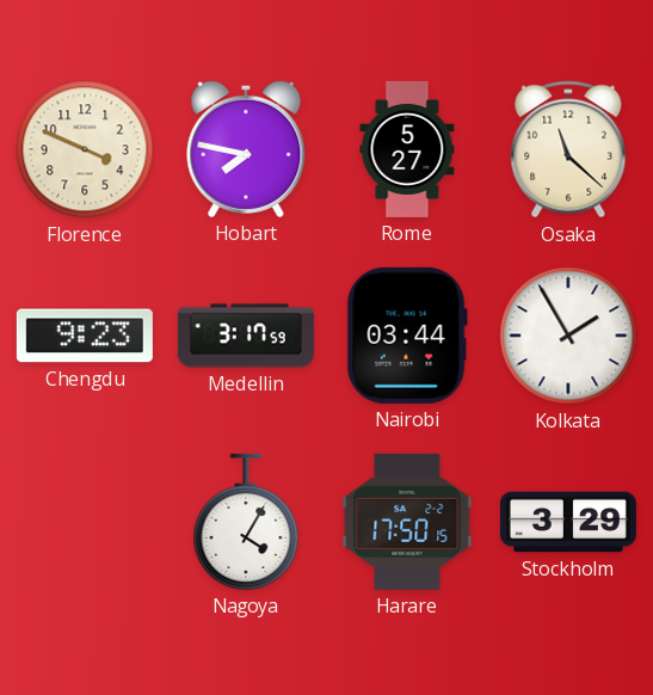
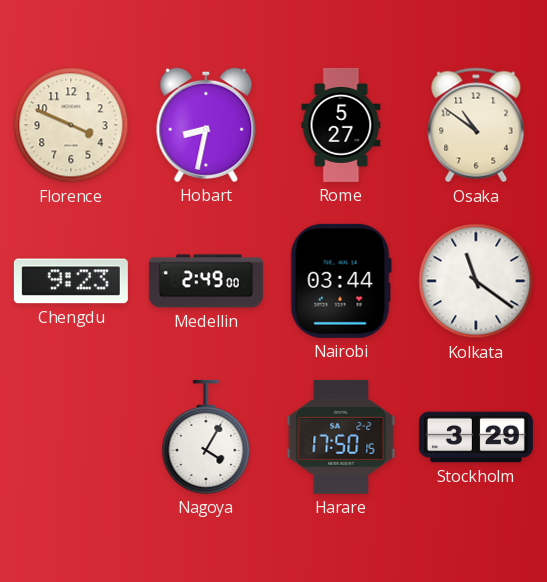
Hobart: 7:47 -> 8:32
Osaka: 11:22 -> 10:51
Medellin: 3:17 -> 2:49
Kolkata: 1:55 -> 11:21
